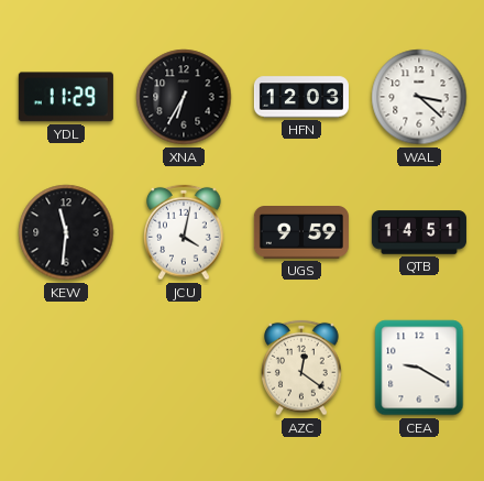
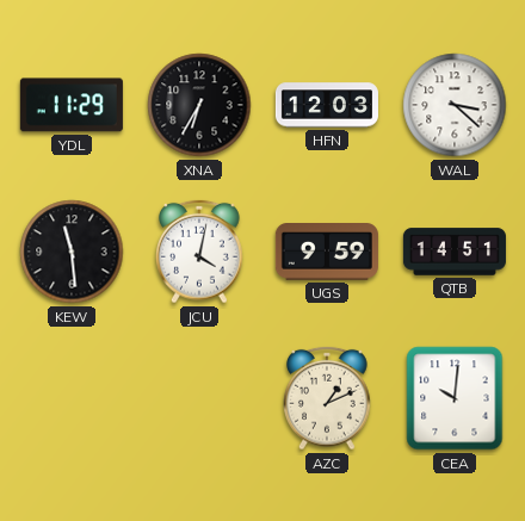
KEW: 11:31 -> 11:29
AZC: 12:21 -> 1:11
CEA: 9:20 -> 10:01
